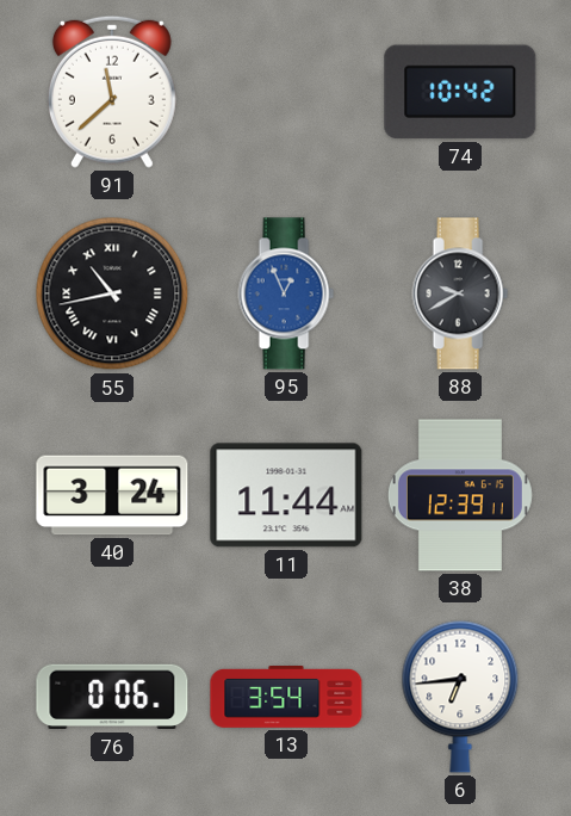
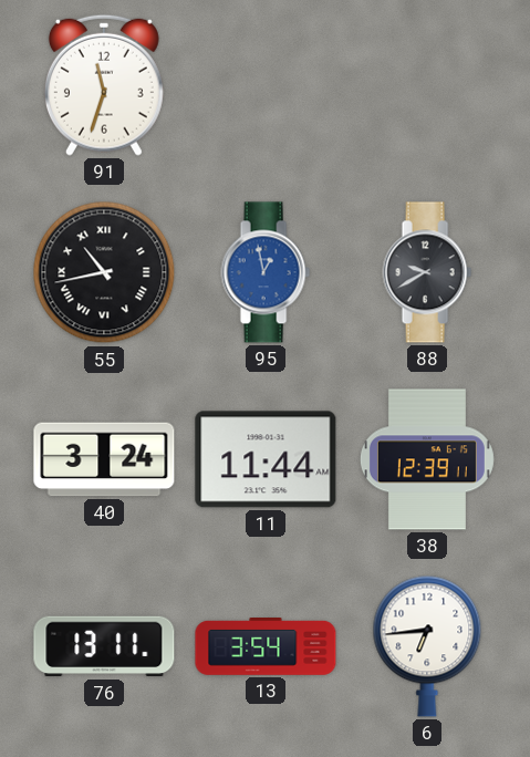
91: 11:38 -> 11:33
74: 10:42 -> none
95: 12:56 -> 12:58
76: 0:06 -> 13:11
